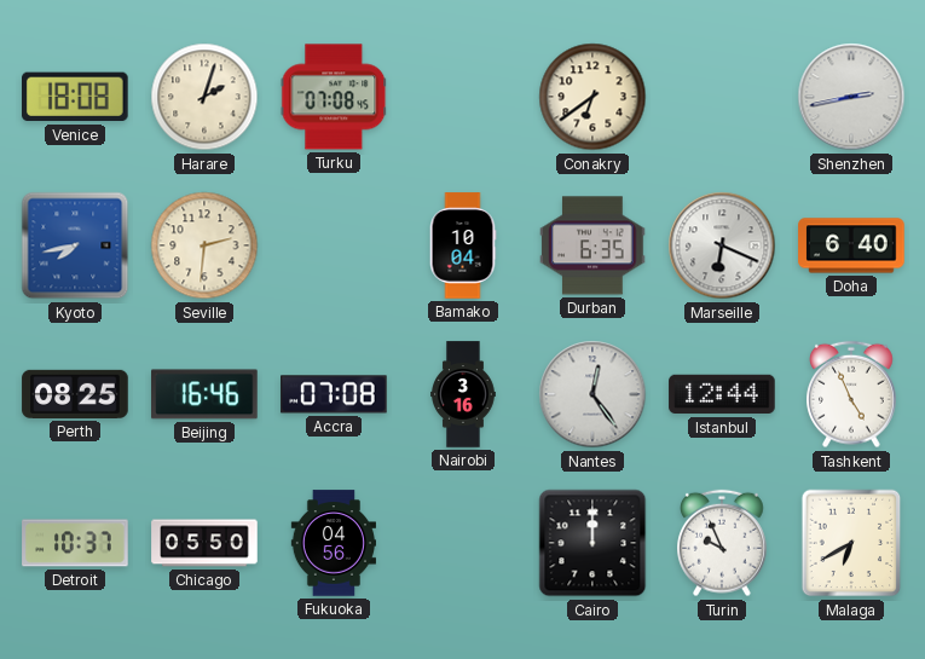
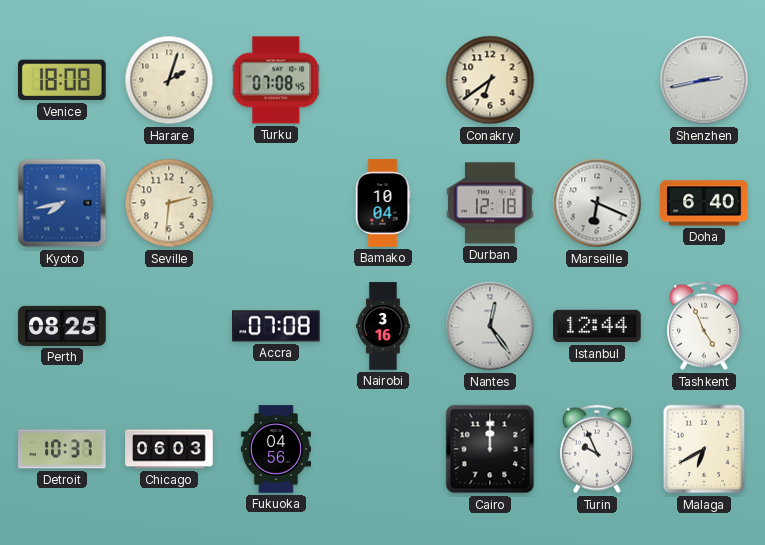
Durban: 6:35 -> 12:18
Beijing: 16:46 -> none
Chicago: 05:50 -> 06:03
